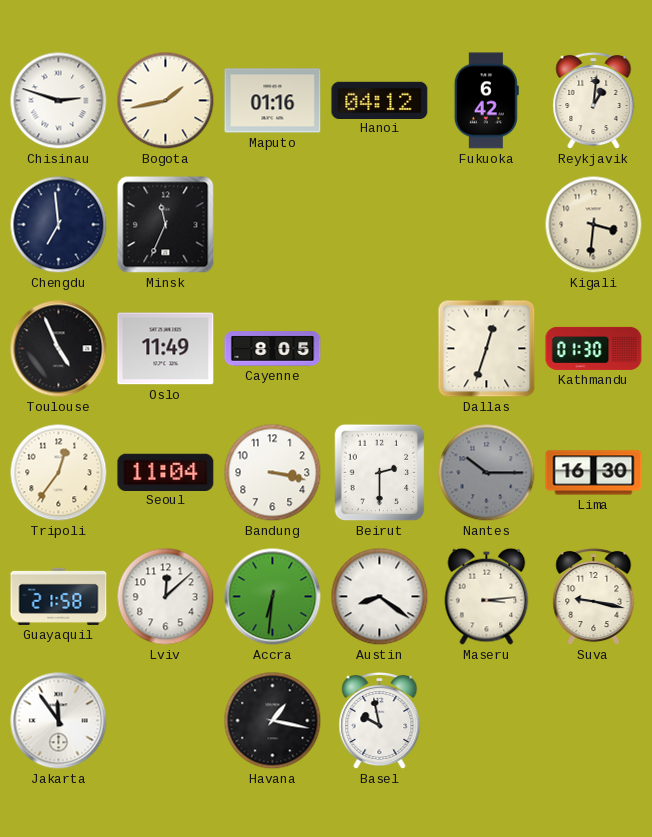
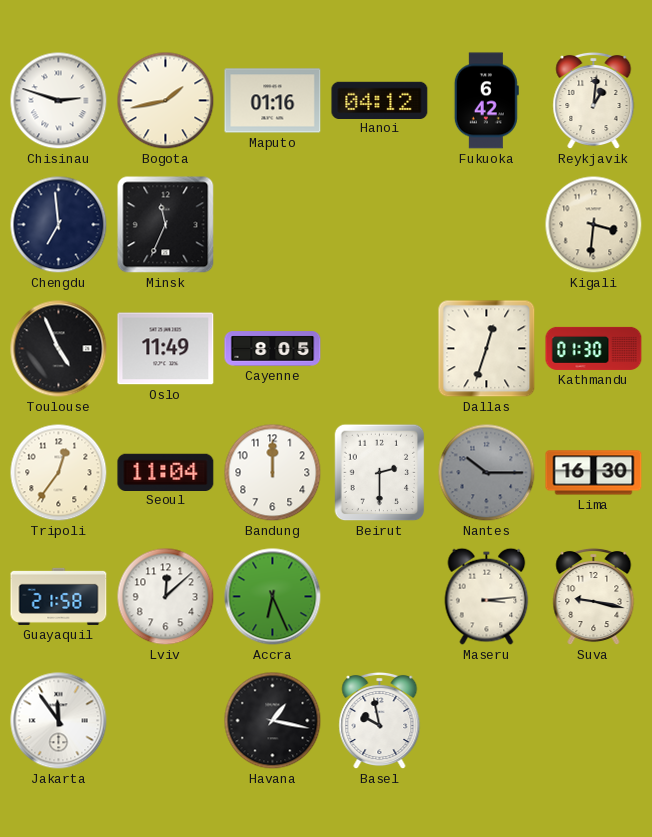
Bandung: 3:17 -> 12:00
Accra: 6:31 -> 6:26
Austin: 8:21 -> none
